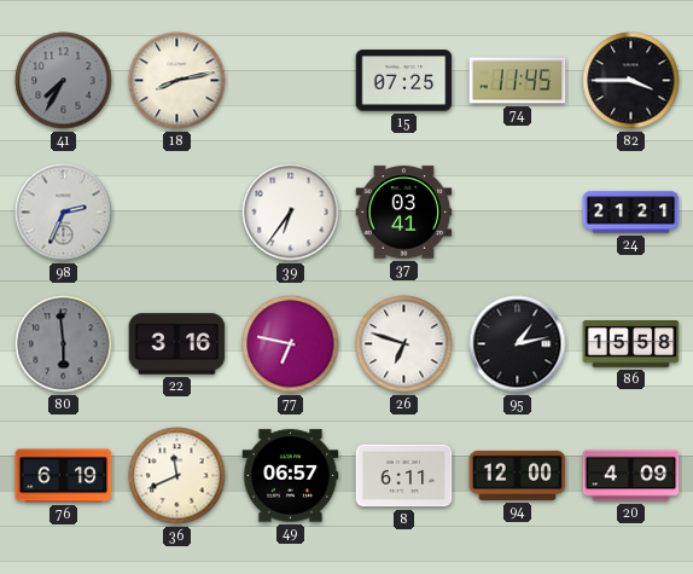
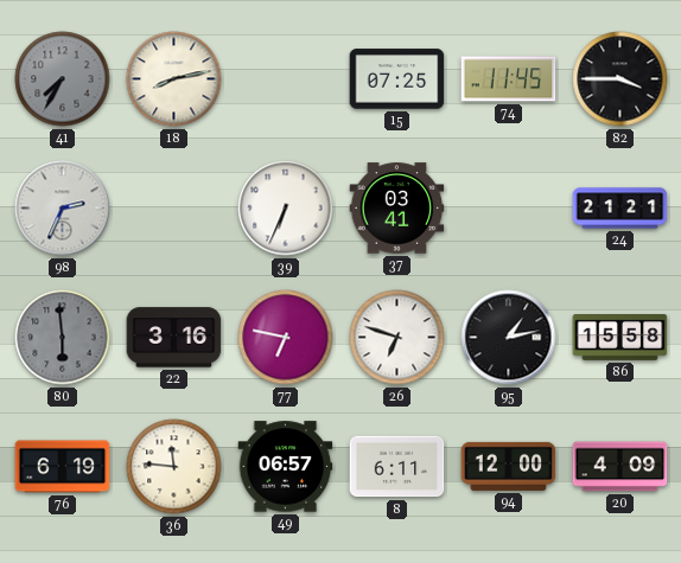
39: 6:36 -> 6:34
36: 11:41 -> 11:46
